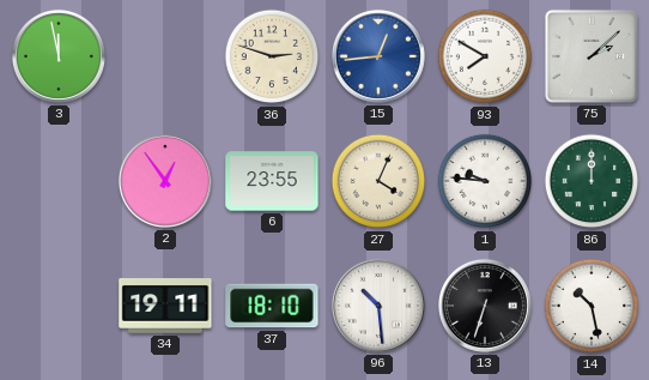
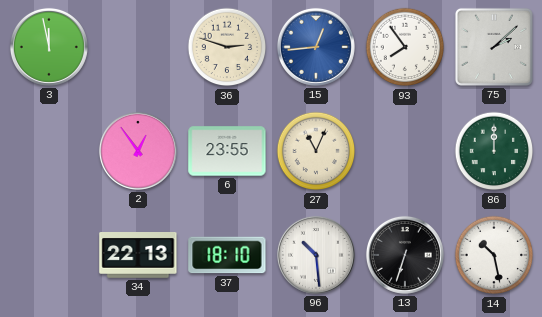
93: 7:50 -> 7:54
27: 4:04 -> 11:04
1: 9:46 -> none
34: 19:11 -> 22:13
